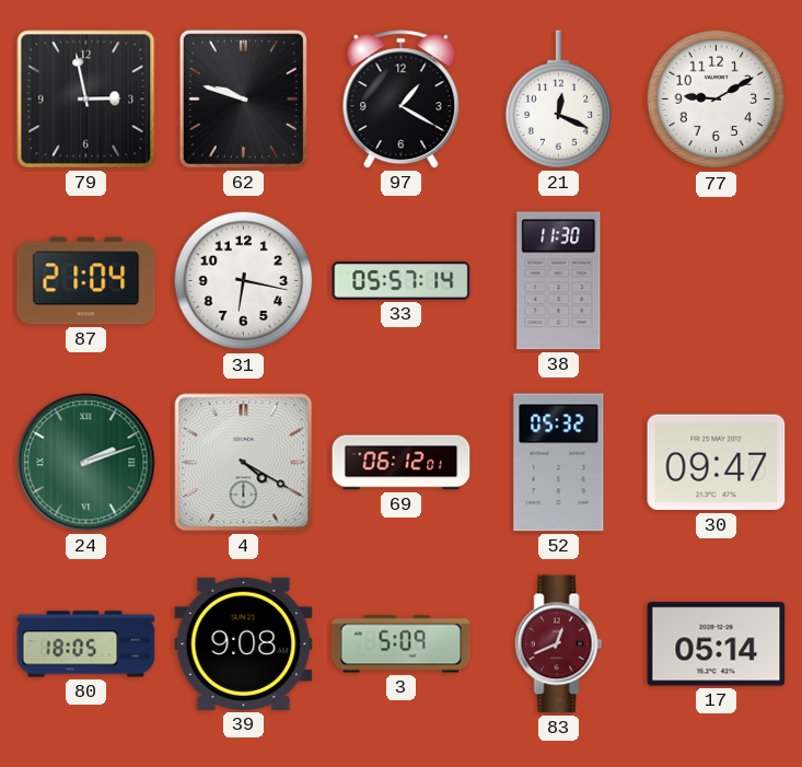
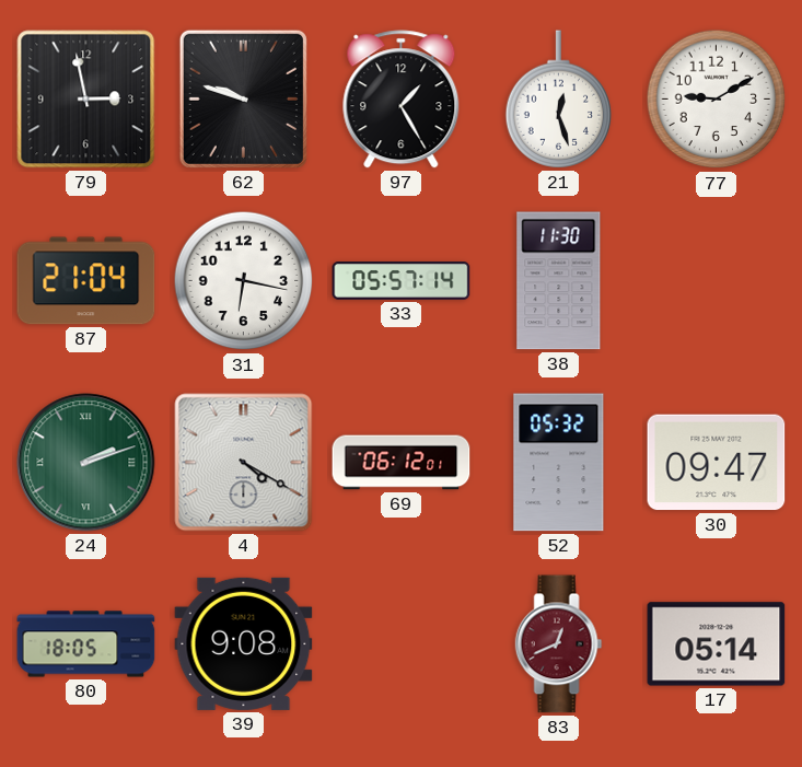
97: 1:20 -> 1:25
21: 12:19 -> 12:27
3: 5:09 -> none
